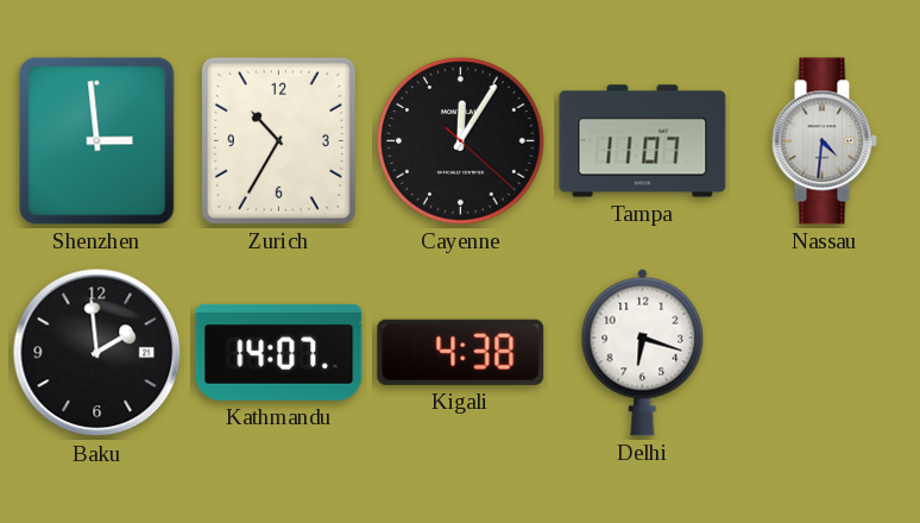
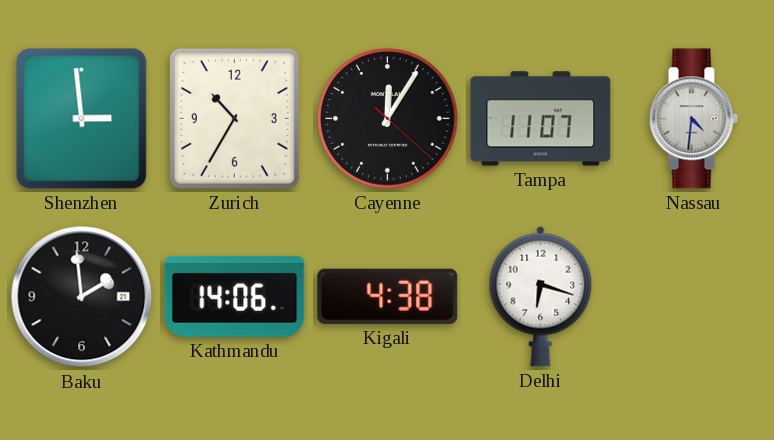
Kathmandu: 14:07 -> 14:06
